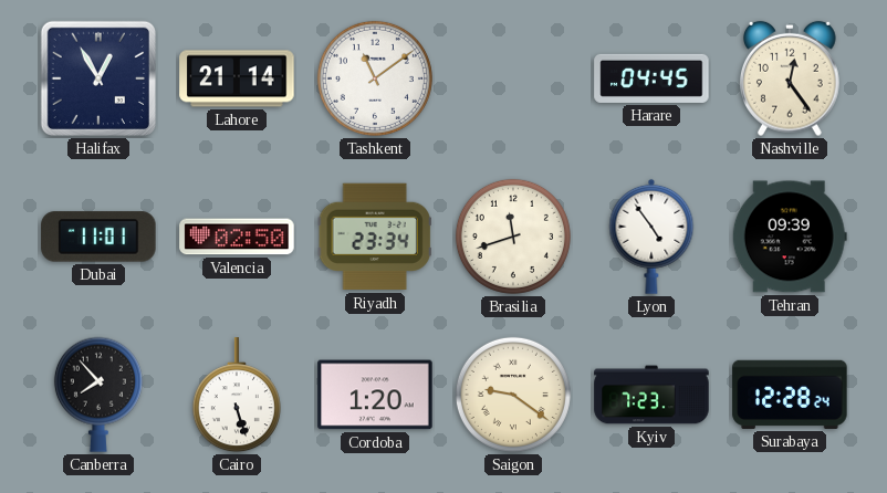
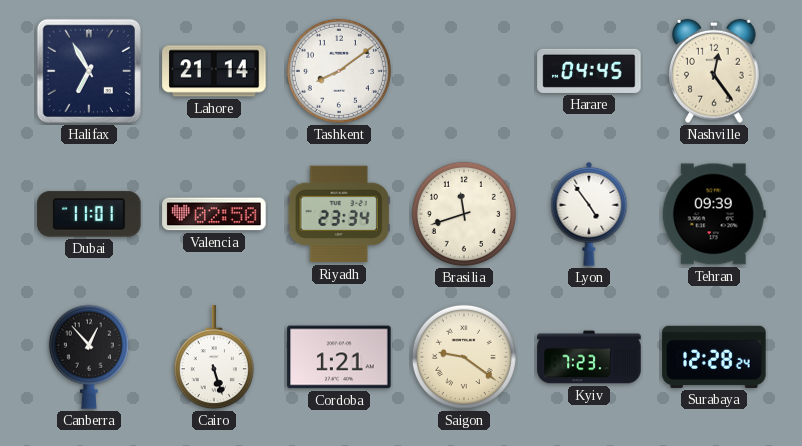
Halifax: 12:55 -> 6:55
Tashkent: 11:09 -> 8:09
Canberra: 7:53 -> 12:53
Cordoba: 1:20 -> 1:21
